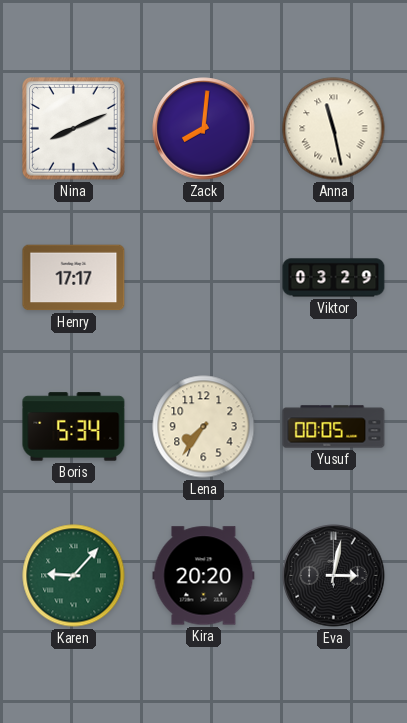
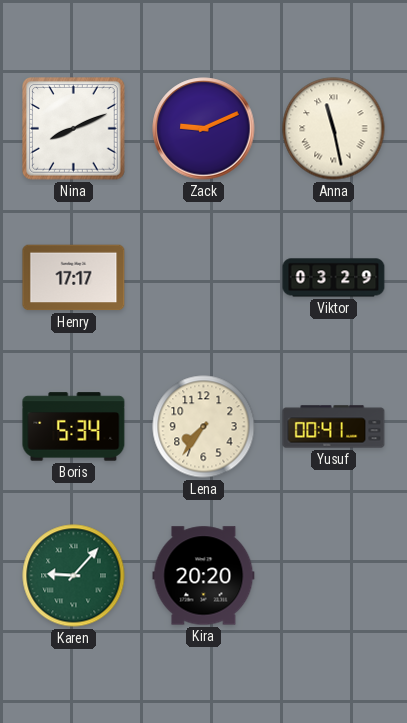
Zack: 8:01 -> 9:11
Yusuf: 00:05 -> 00:41
Eva: 3:02 -> none
